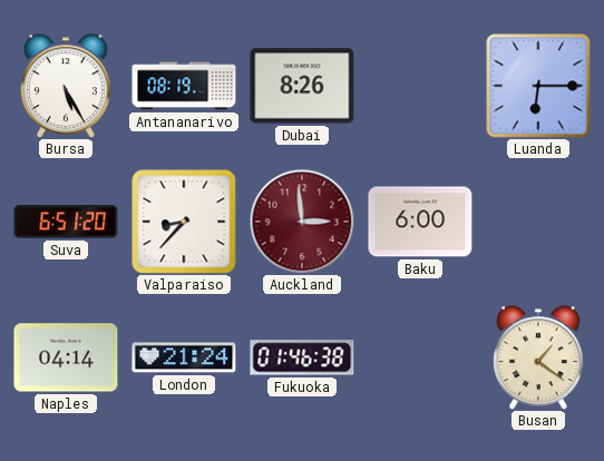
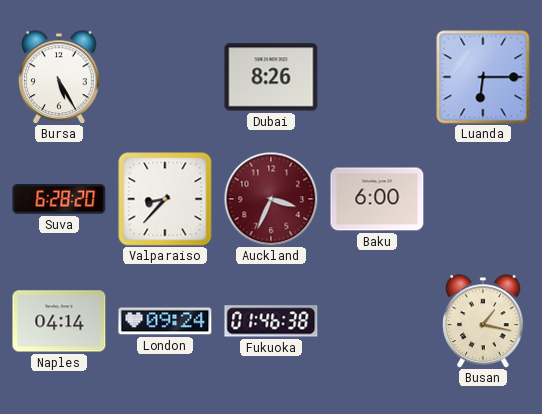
Antananarivo: 08:19 -> none
Suva: 6:51 -> 6:28
Auckland: 2:59 -> 3:34
London: 21:24 -> 09:24
Busan: 1:21 -> 1:17
